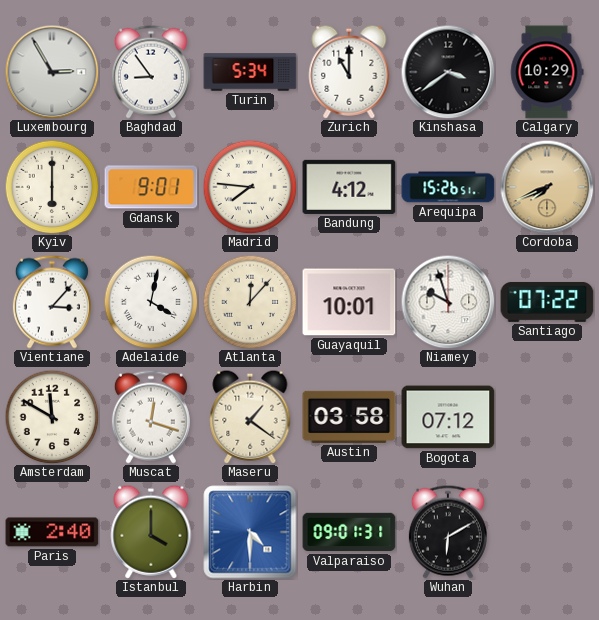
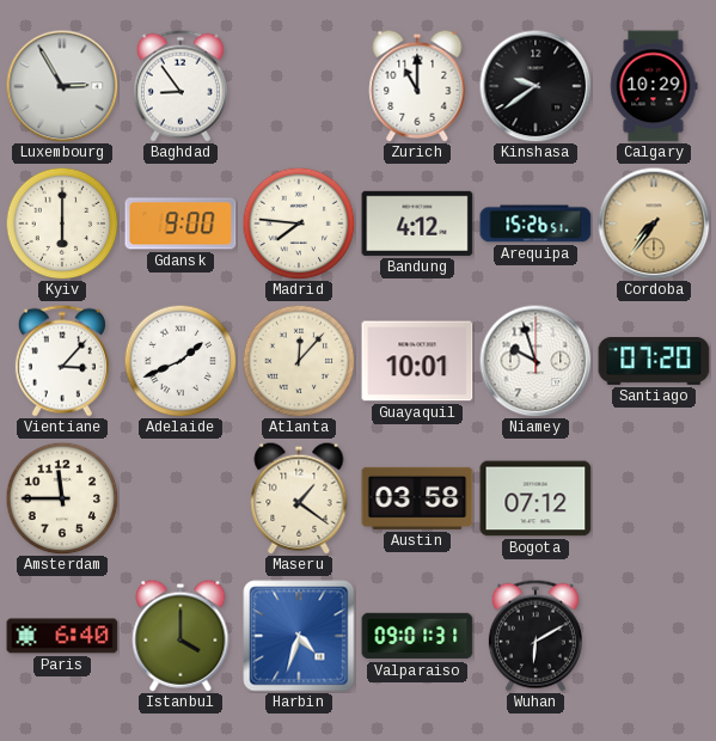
Turin: 5:34 -> none
Kinshasa: 3:39 -> 9:39
Gdansk: 9:01 -> 9:00
Cordoba: 7:41 -> 7:36
Adelaide: 4:02 -> 1:41
Santiago: 07:22 -> 07:20
Amsterdam: 11:50 -> 11:45
Muscat: 12:18 -> none
Paris: 2:40 -> 6:40
Harbin: 4:30 -> 4:33
